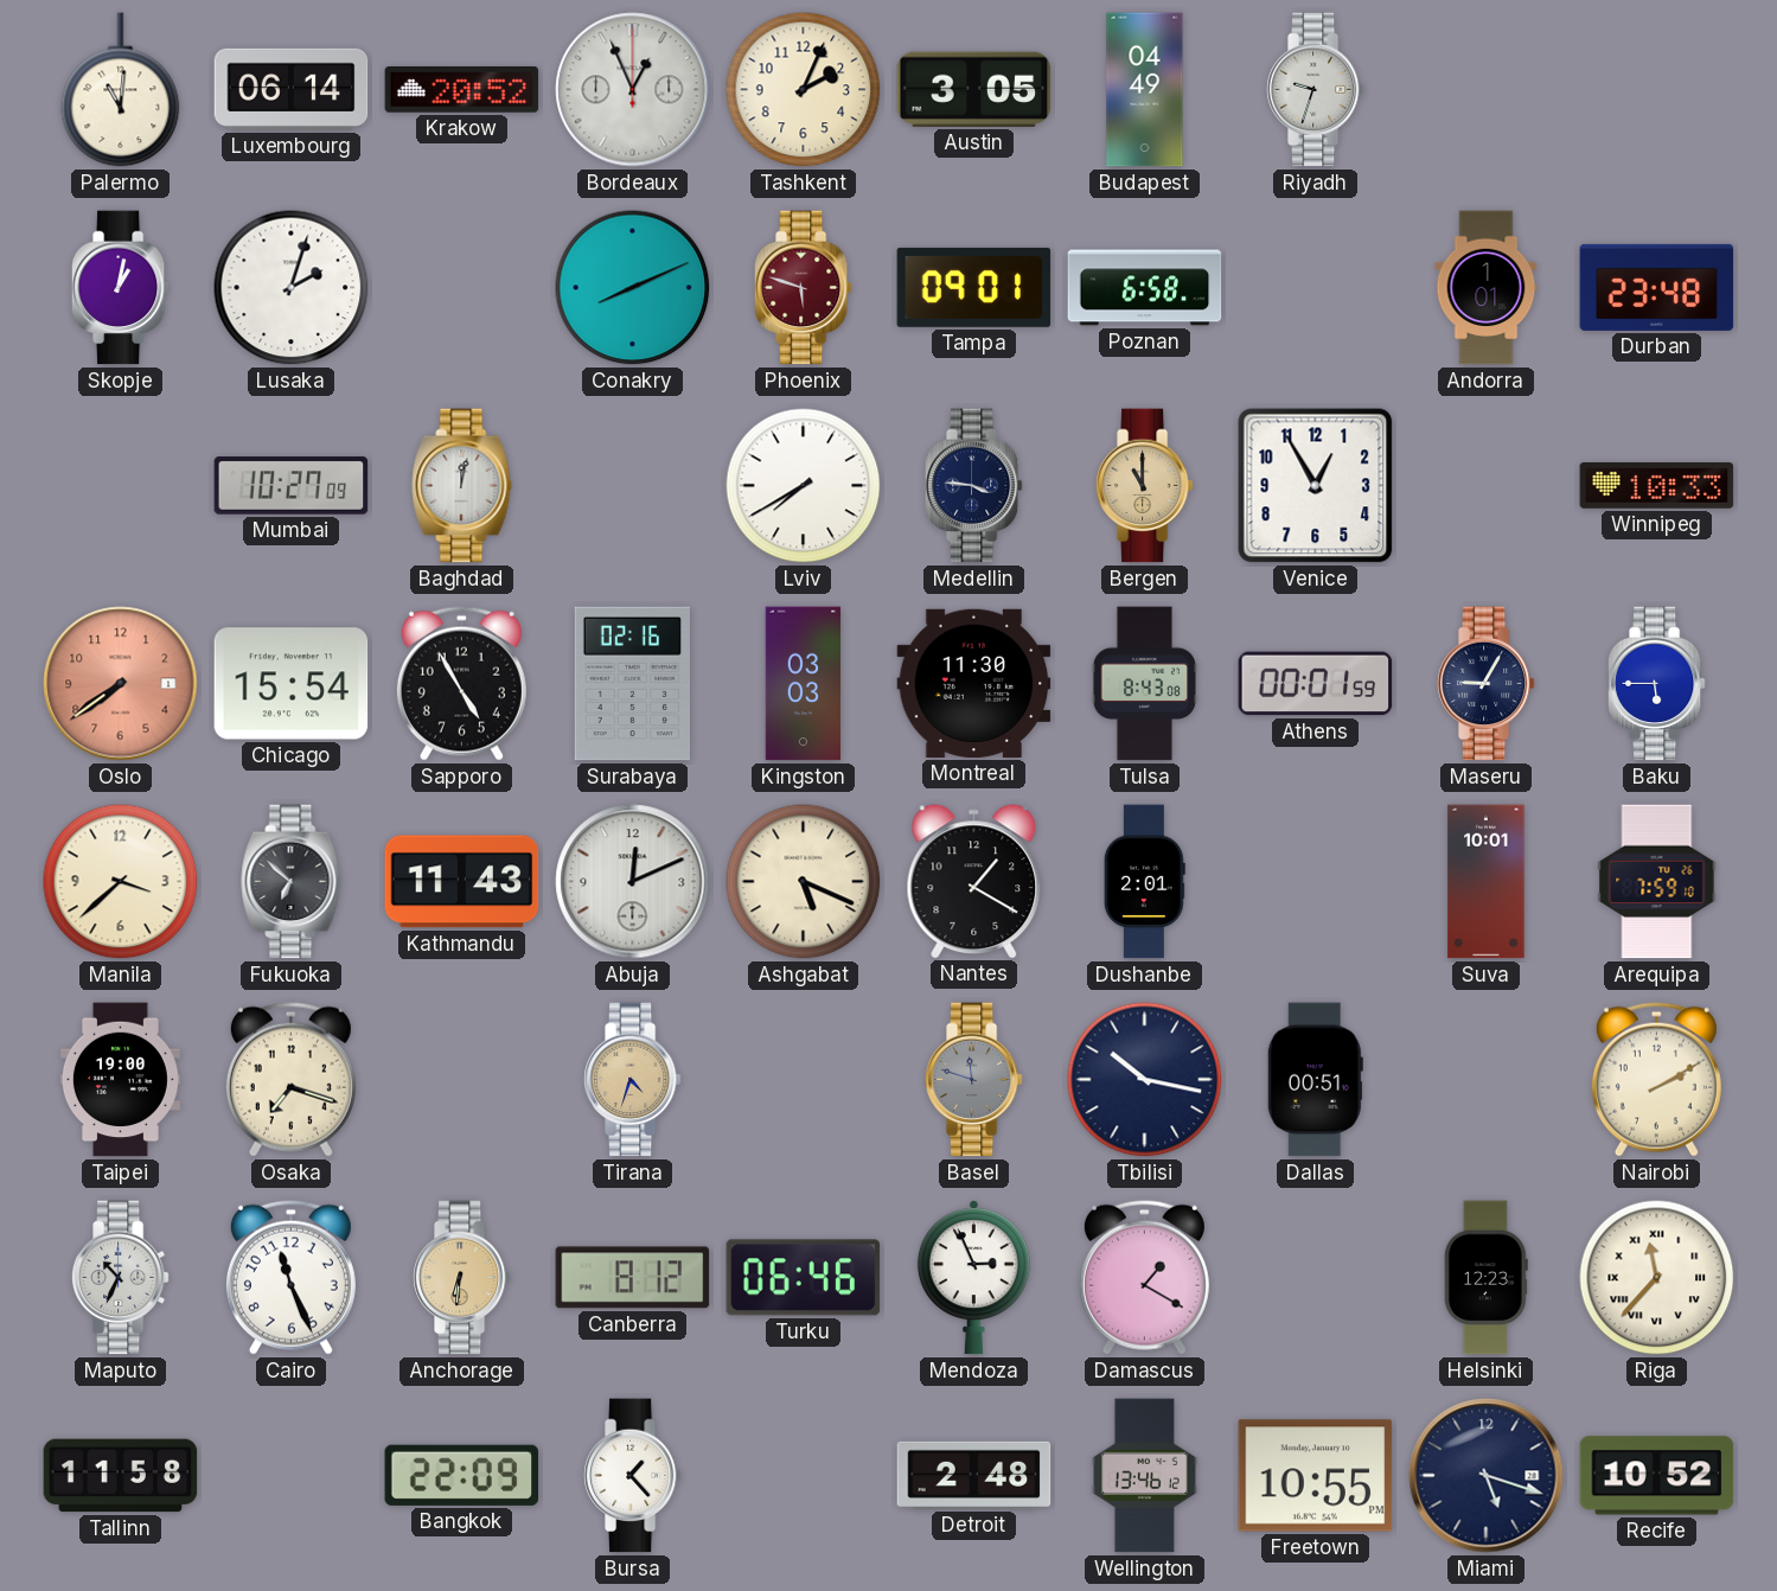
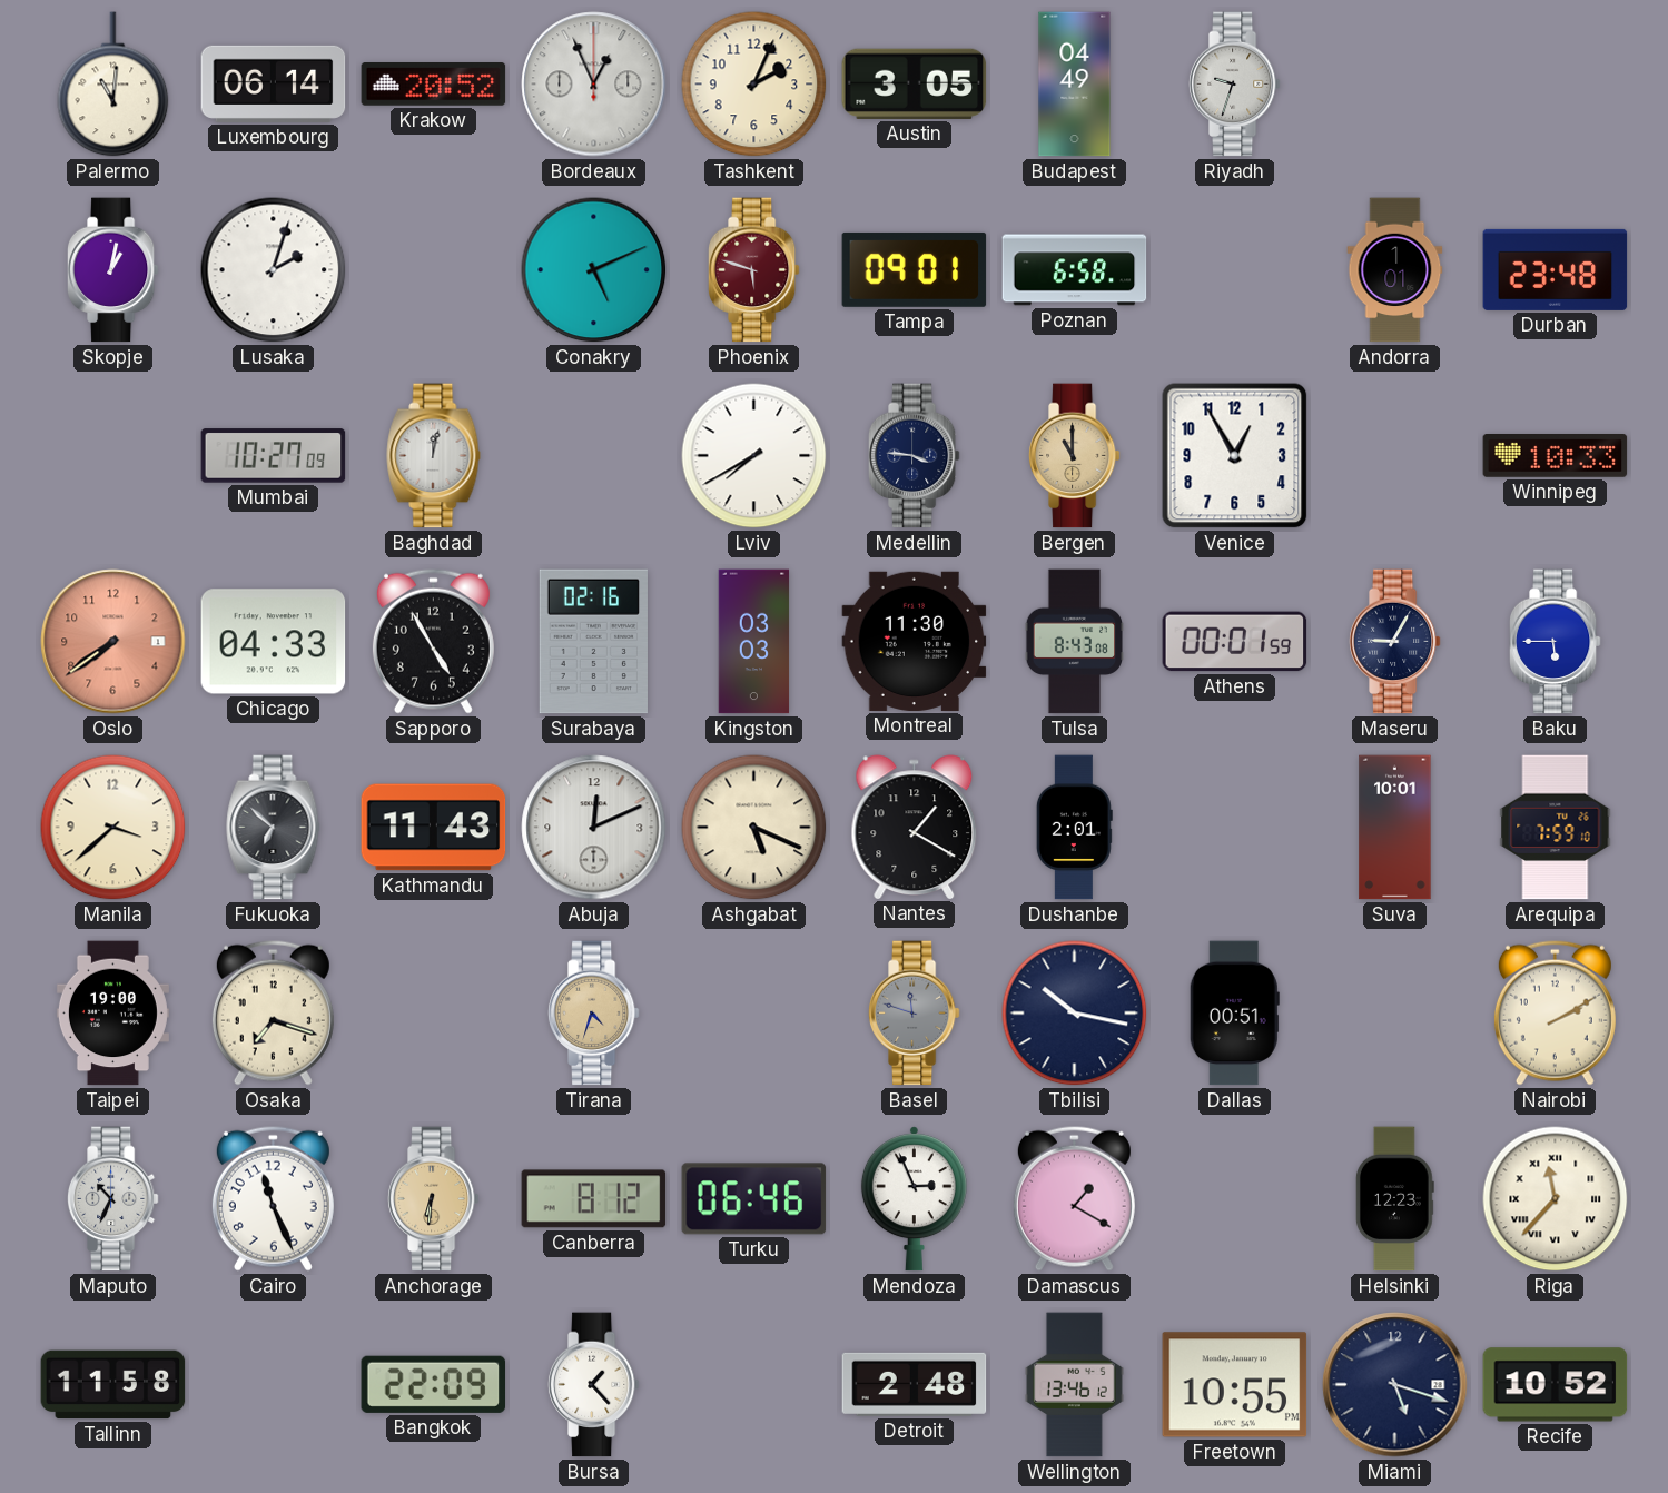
Conakry: 8:11 -> 5:11
Chicago: 15:54 -> 04:33
